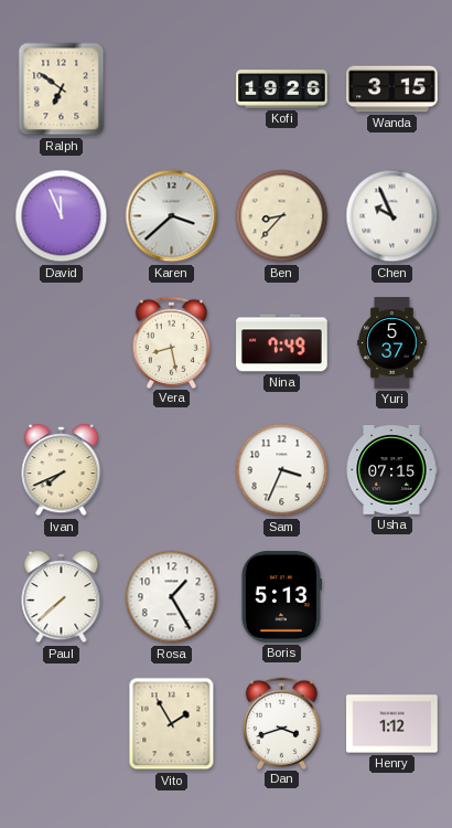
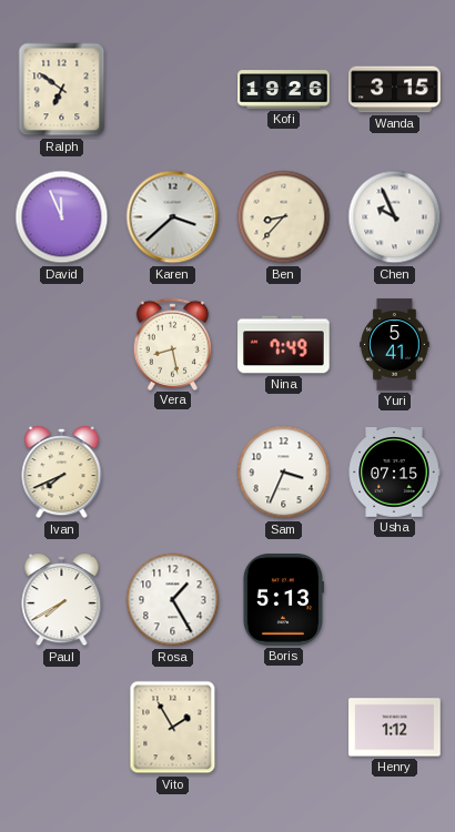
Yuri: 5:37 -> 5:41
Paul: 7:38 -> 7:40
Dan: 3:42 -> none
